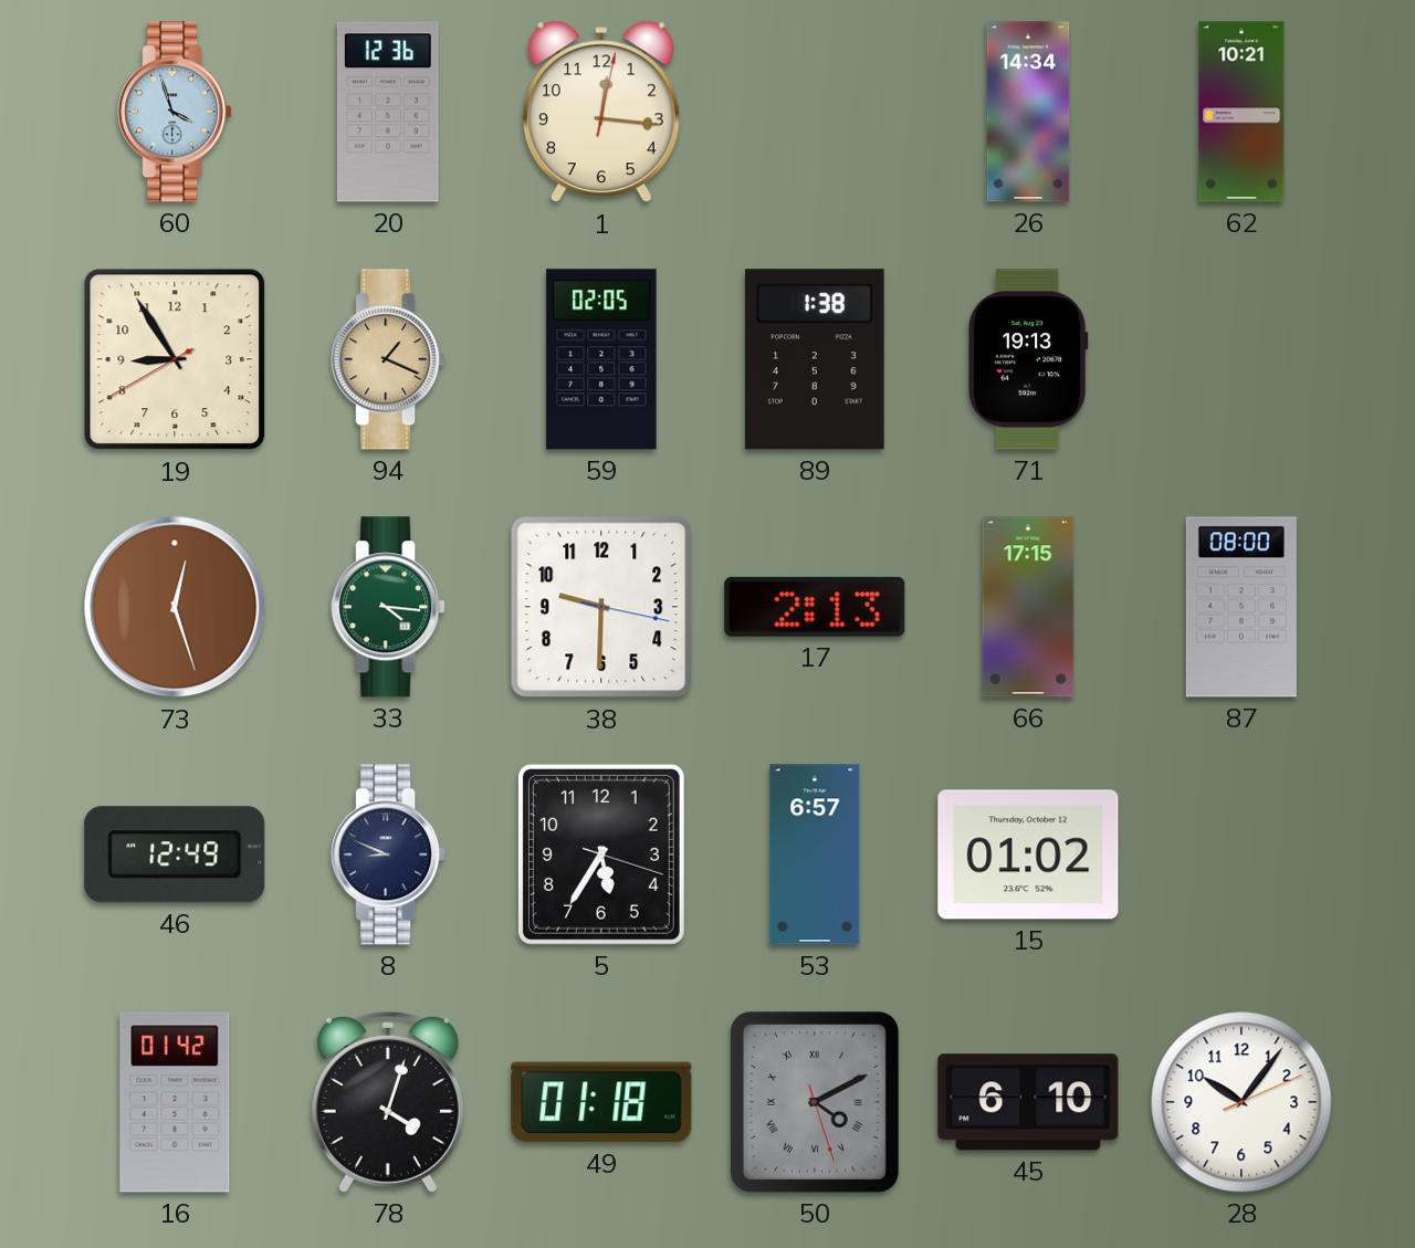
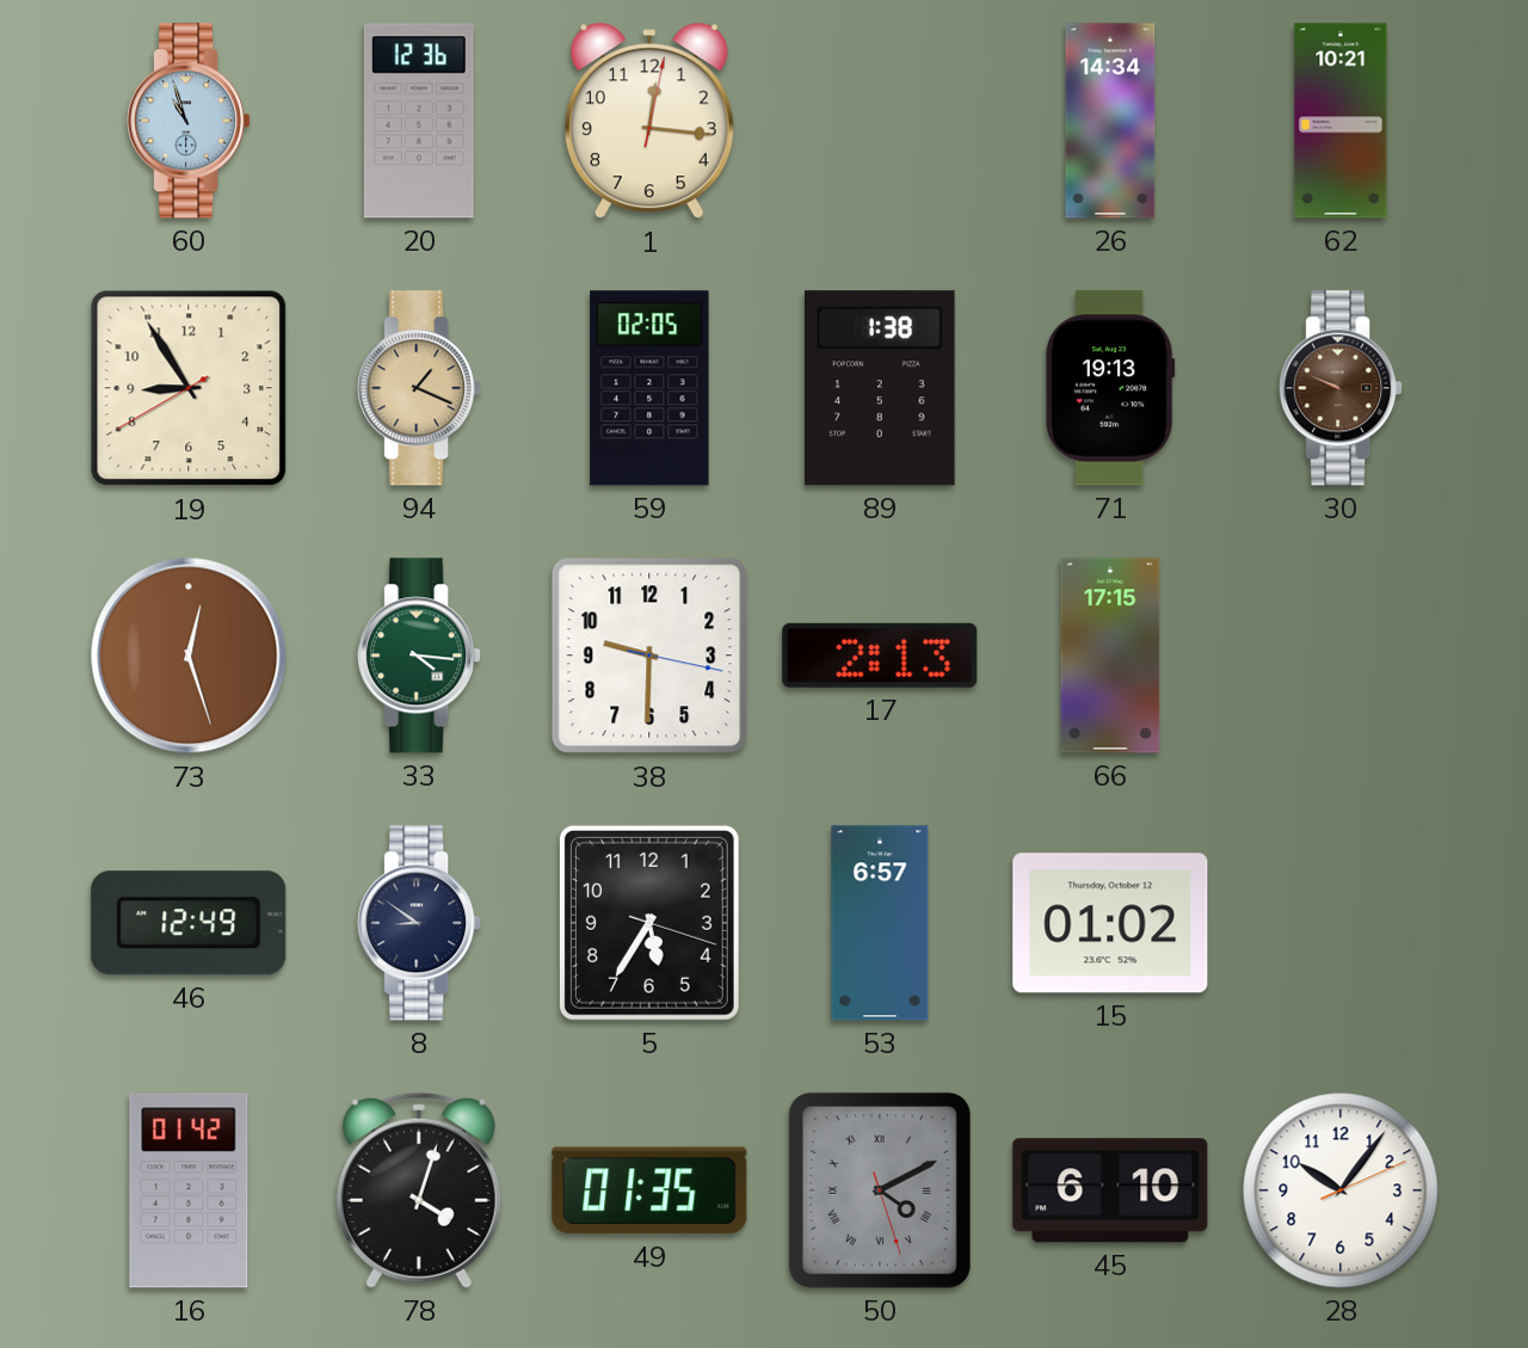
60: 3:57 -> 10:57
30: none -> 9:49
87: 08:00 -> none
8: 8:49 -> 8:51
49: 01:18 -> 01:35
